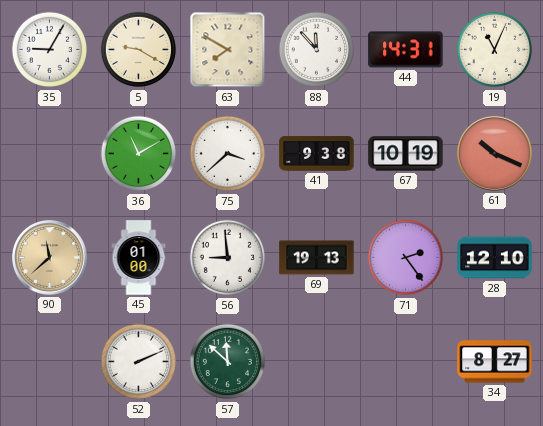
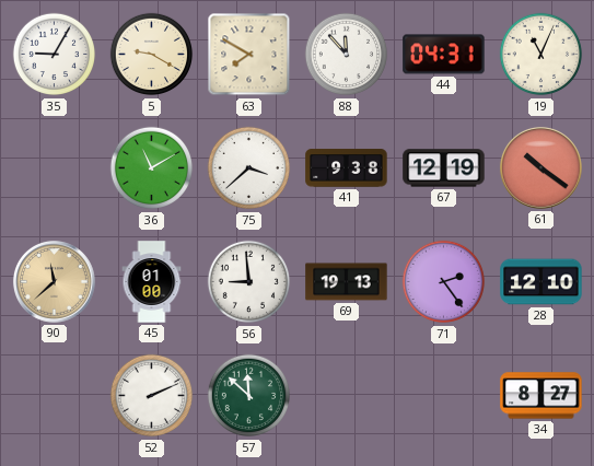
44: 14:31 -> 04:31
67: 10:19 -> 12:19
61: 10:19 -> 10:21
